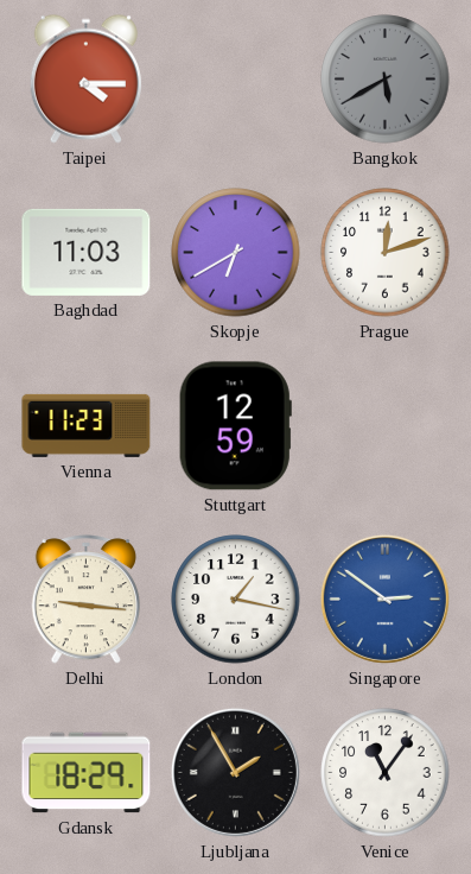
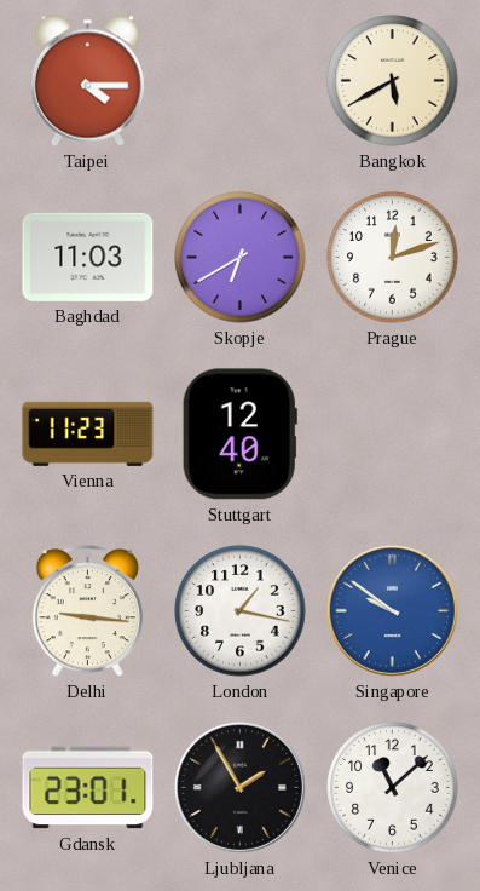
Bangkok dial: grey -> cream
Stuttgart: 12:59 -> 12:40
Singapore: 2:51 -> 9:51
Gdansk: 18:29 -> 23:01
Venice: 11:06 -> 11:08
